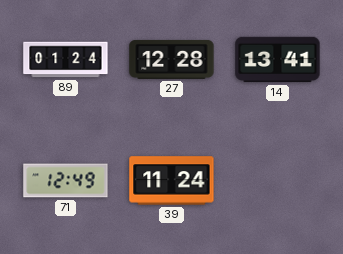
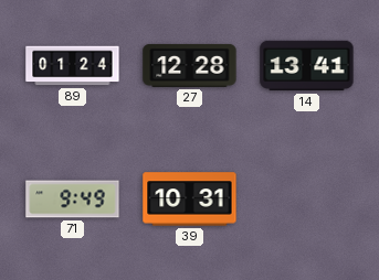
71: 12:49 -> 9:49
39: 11:24 -> 10:31
